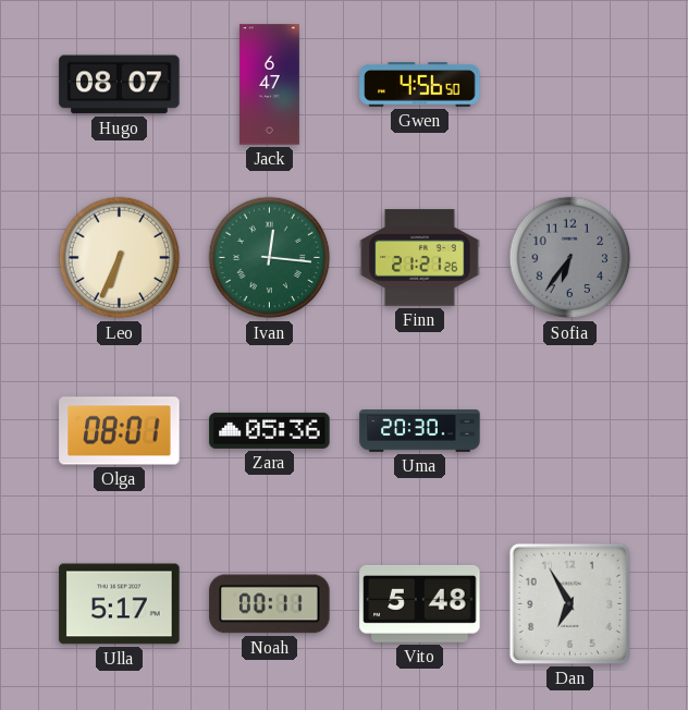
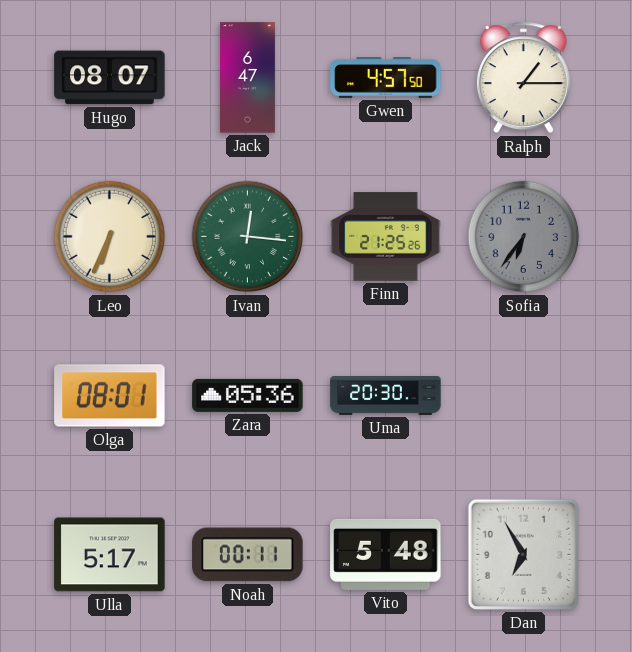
Gwen: 4:56 -> 4:57
Ralph: none -> 1:15
Finn: 21:21 -> 21:25
